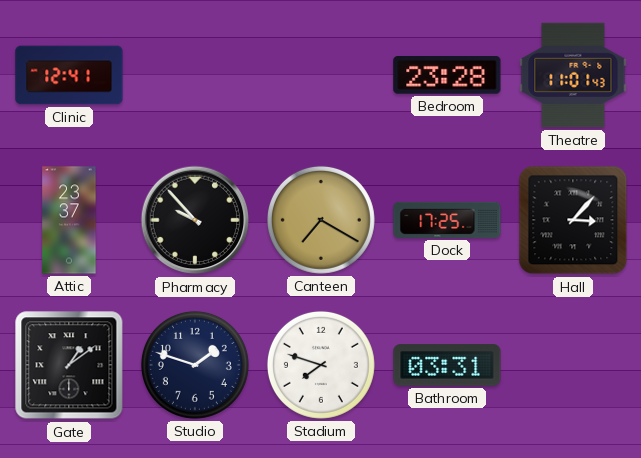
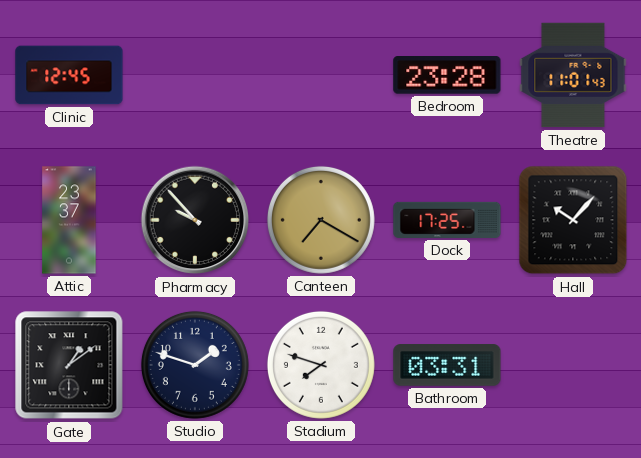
Clinic: 12:41 -> 12:45
Hall: 3:07 -> 10:07
